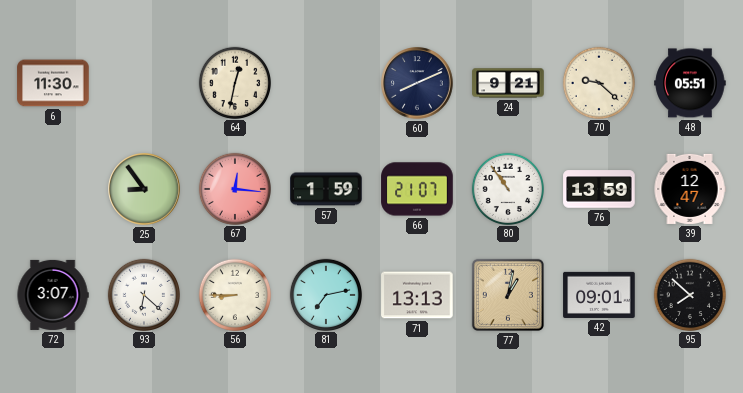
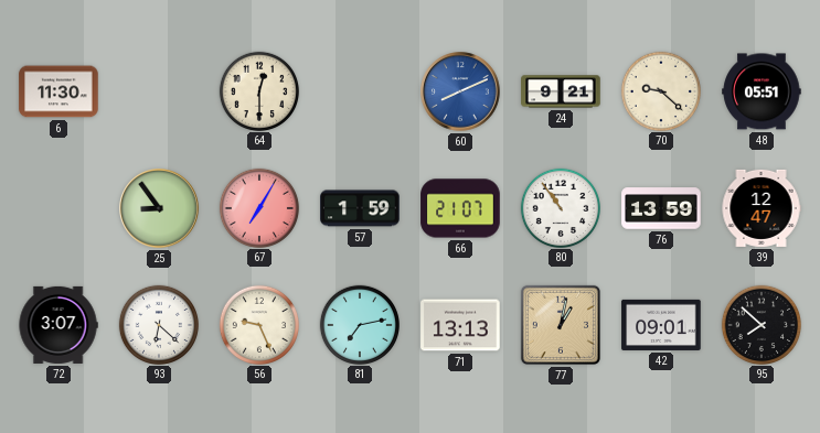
64: 12:32 -> 12:30
60 dial: navy -> blue
67: 12:16 -> 7:05
56: 8:45 -> 9:26
